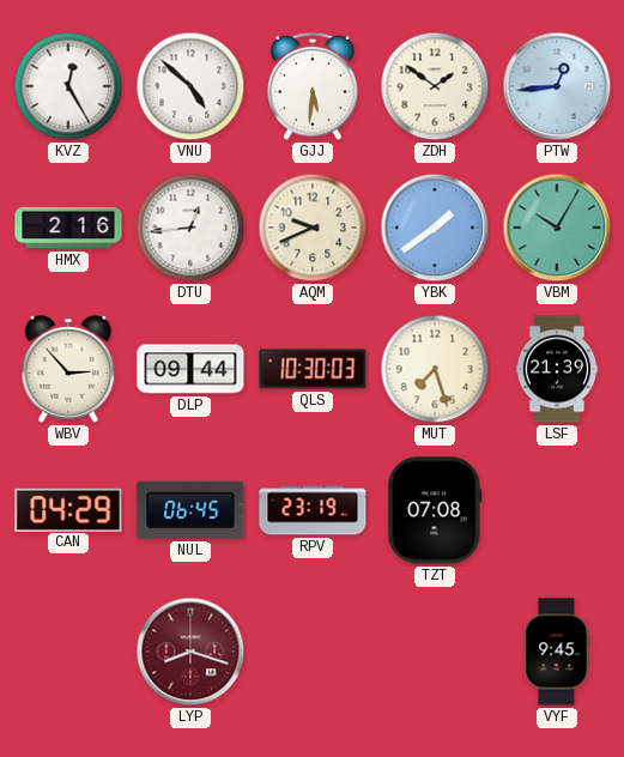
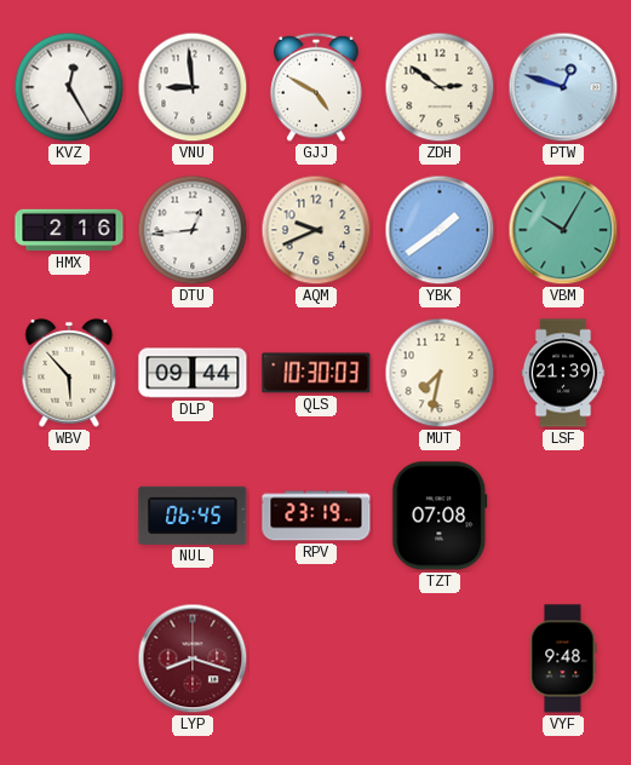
VNU: 4:52 -> 8:59
GJJ: 5:31 -> 4:50
ZDH: 1:51 -> 2:51
PTW: 12:44 -> 12:48
WBV: 2:53 -> 5:53
MUT: 7:27 -> 7:32
CAN: 04:29 -> none
VYF: 9:45 -> 9:48
